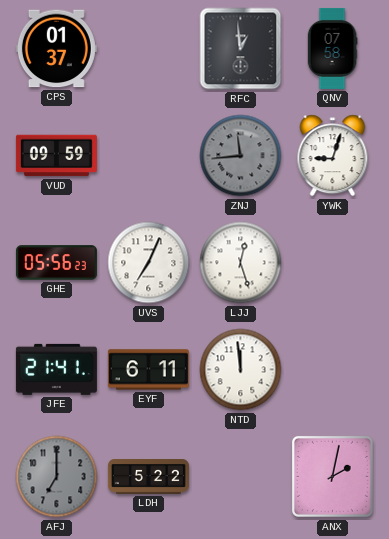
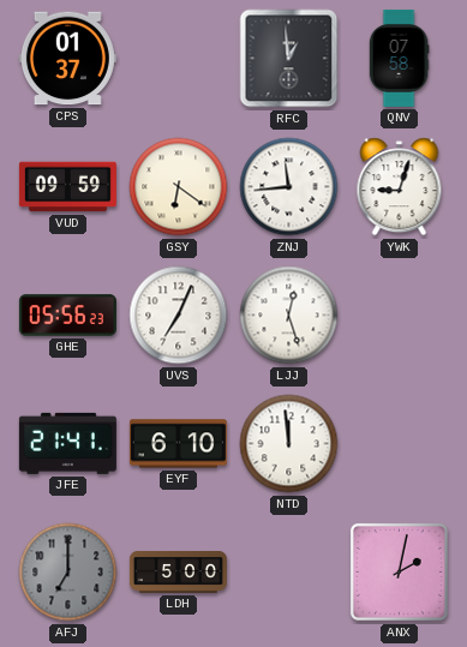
GSY: none -> 6:21
ZNJ dial: grey -> white
EYF: 6:11 -> 6:10
LDH: 5:22 -> 5:00
